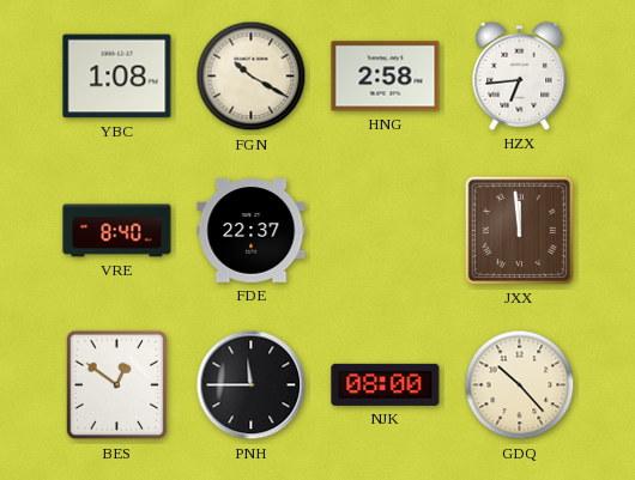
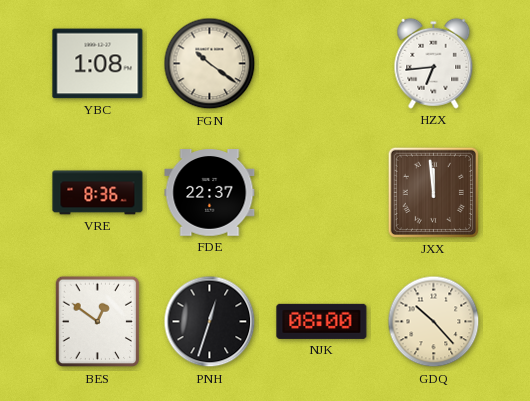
FGN: 10:20 -> 10:21
HNG: 2:58 -> none
VRE: 8:40 -> 8:36
PNH: 11:45 -> 12:33
